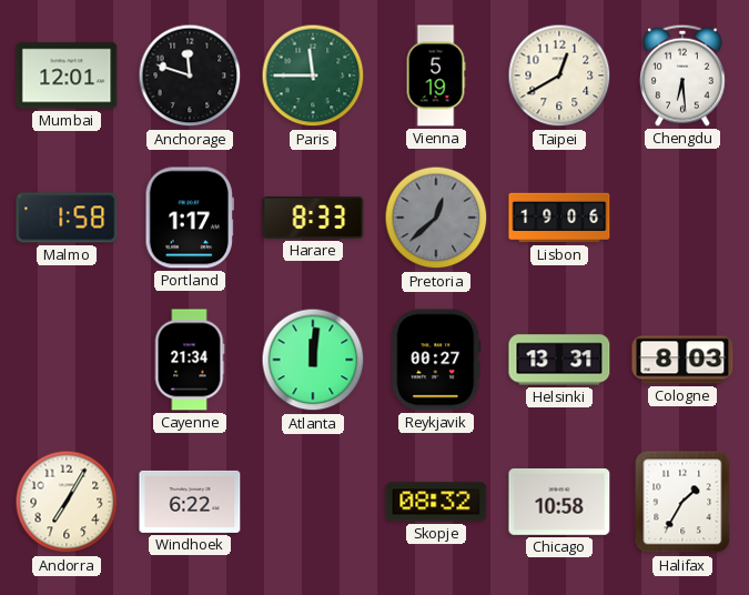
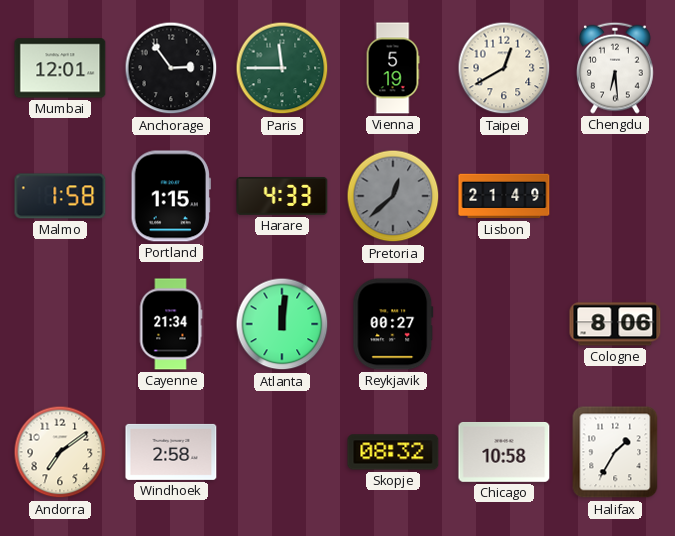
Anchorage: 11:48 -> 2:54
Portland: 1:17 -> 1:15
Harare: 8:33 -> 4:33
Lisbon: 19:06 -> 21:49
Helsinki: 13:31 -> none
Cologne: 8:03 -> 8:06
Andorra: 7:05 -> 7:09
Windhoek: 6:22 -> 2:58
